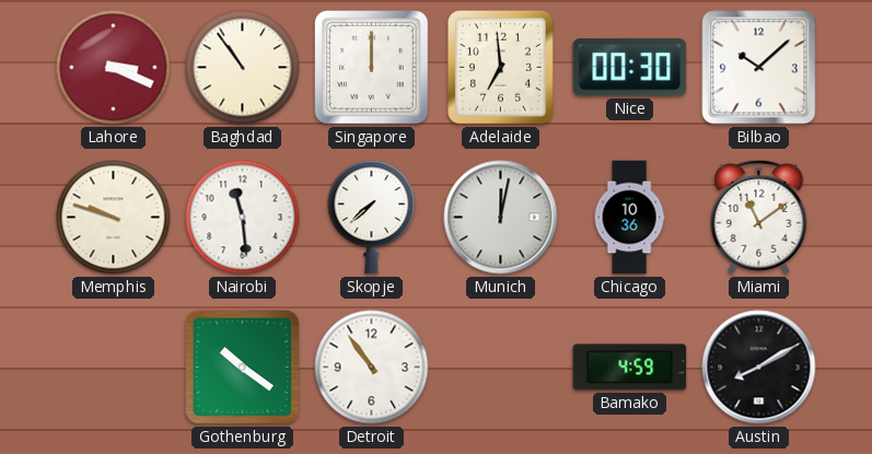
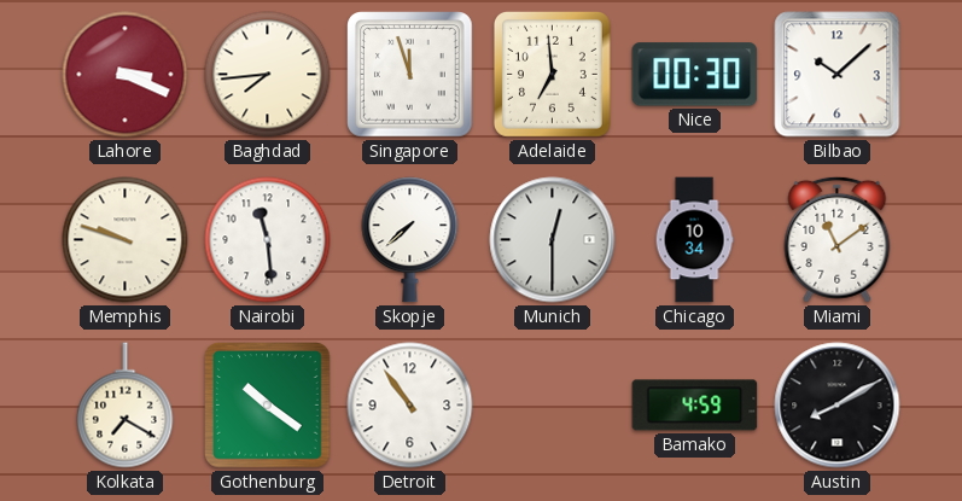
Baghdad: 10:54 -> 7:44
Singapore: 12:00 -> 11:57
Munich: 12:02 -> 12:30
Chicago: 10:36 -> 10:34
Kolkata: none -> 7:20
